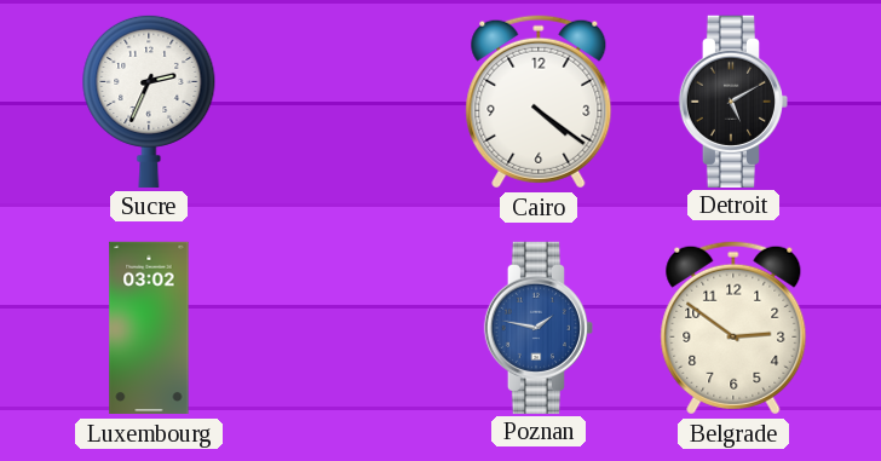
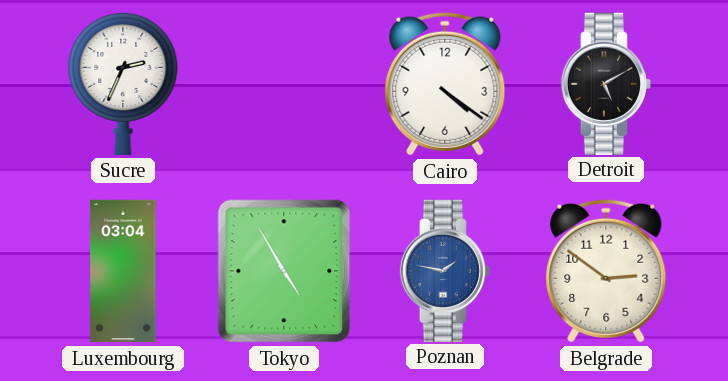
Luxembourg: 03:02 -> 03:04
Tokyo: none -> 4:55
